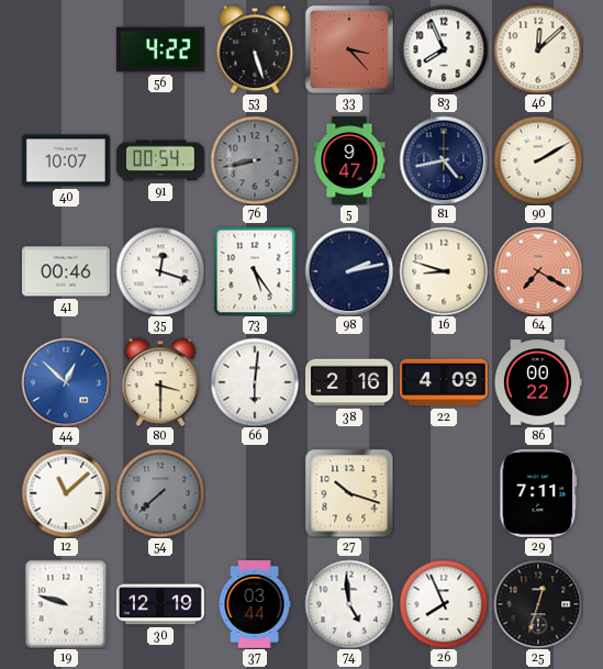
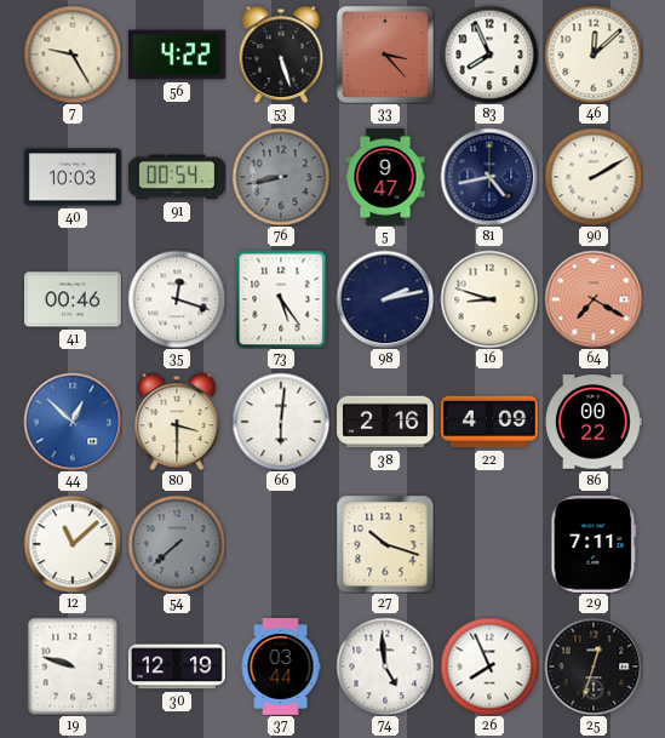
7: none -> 9:25
40: 10:07 -> 10:03
